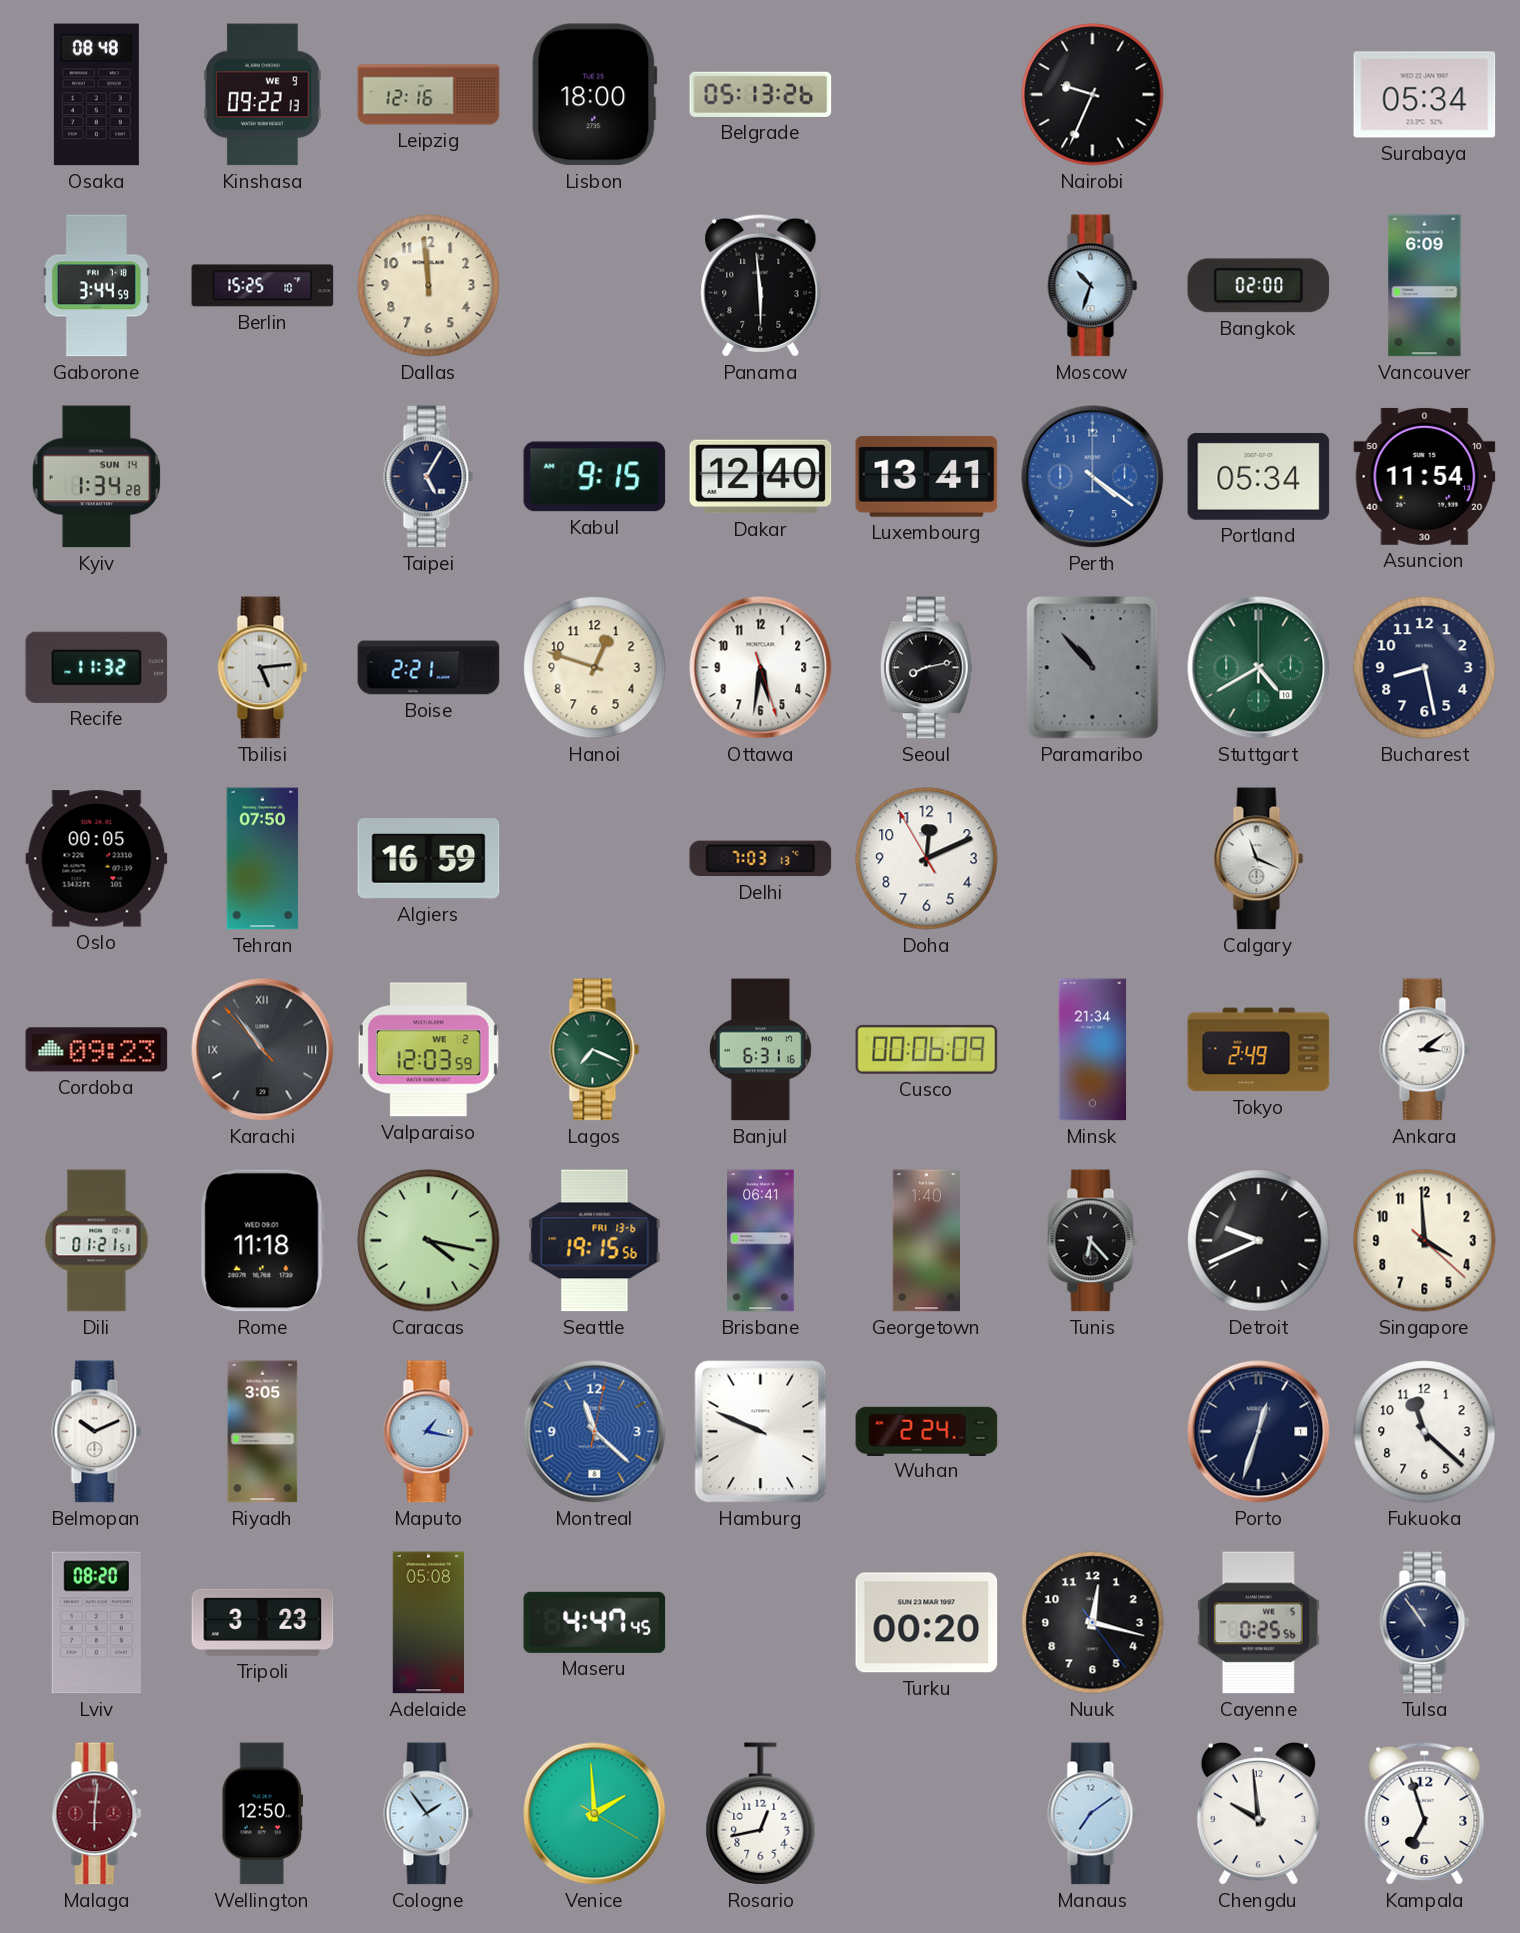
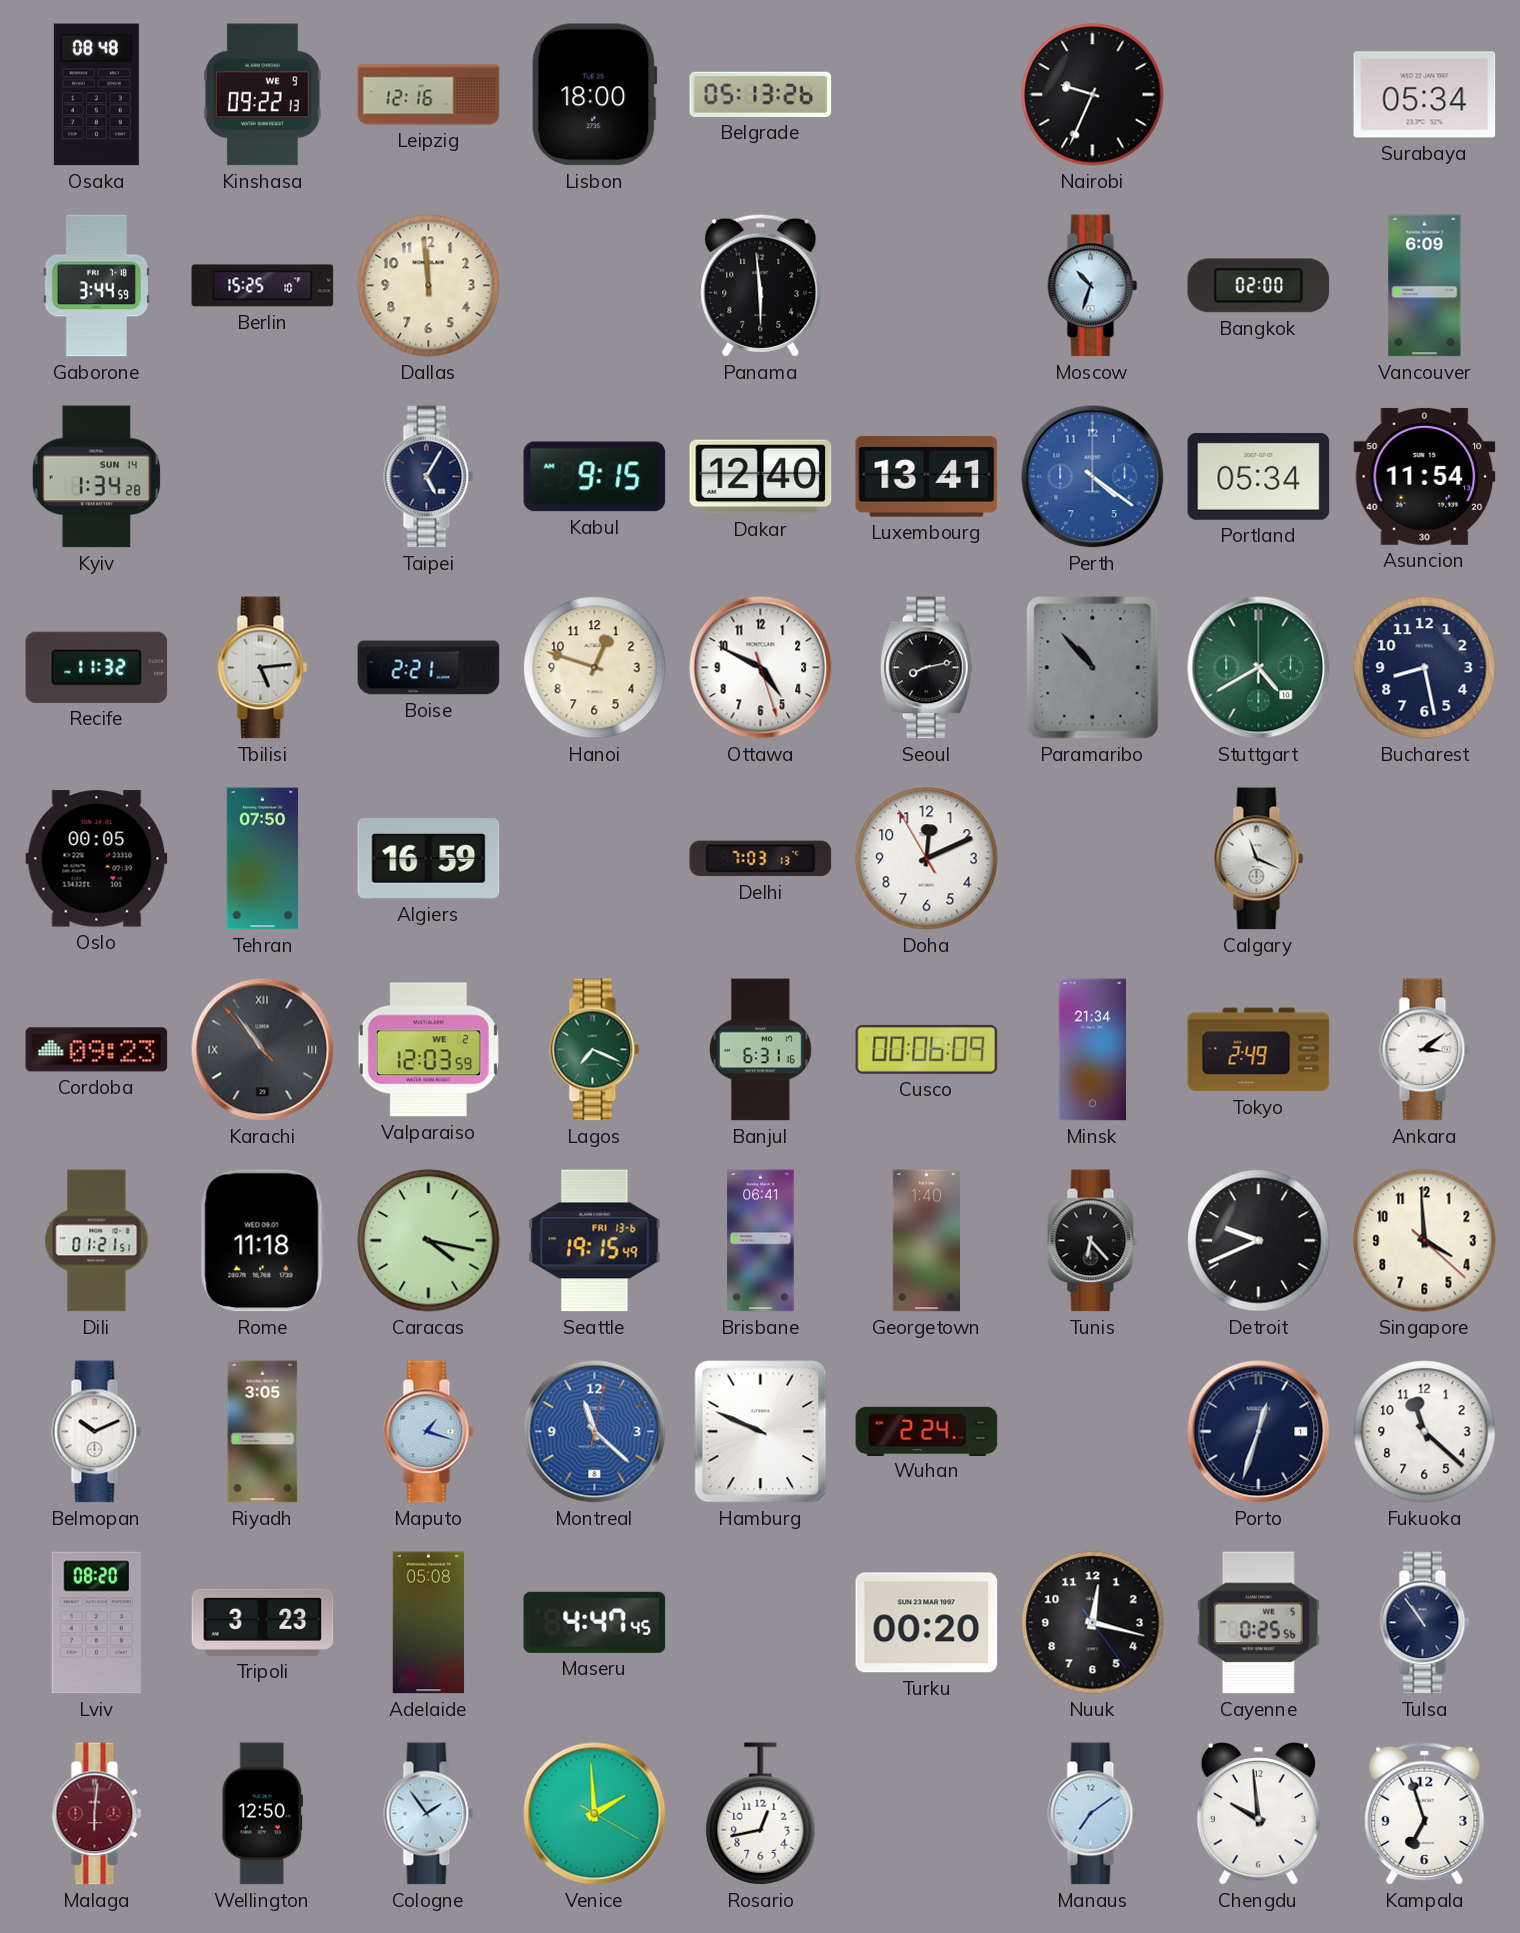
Ottawa: 5:31 -> 4:49
Seattle: 19:15:56 -> 19:15:49
Maputo: 1:17 -> 1:18
